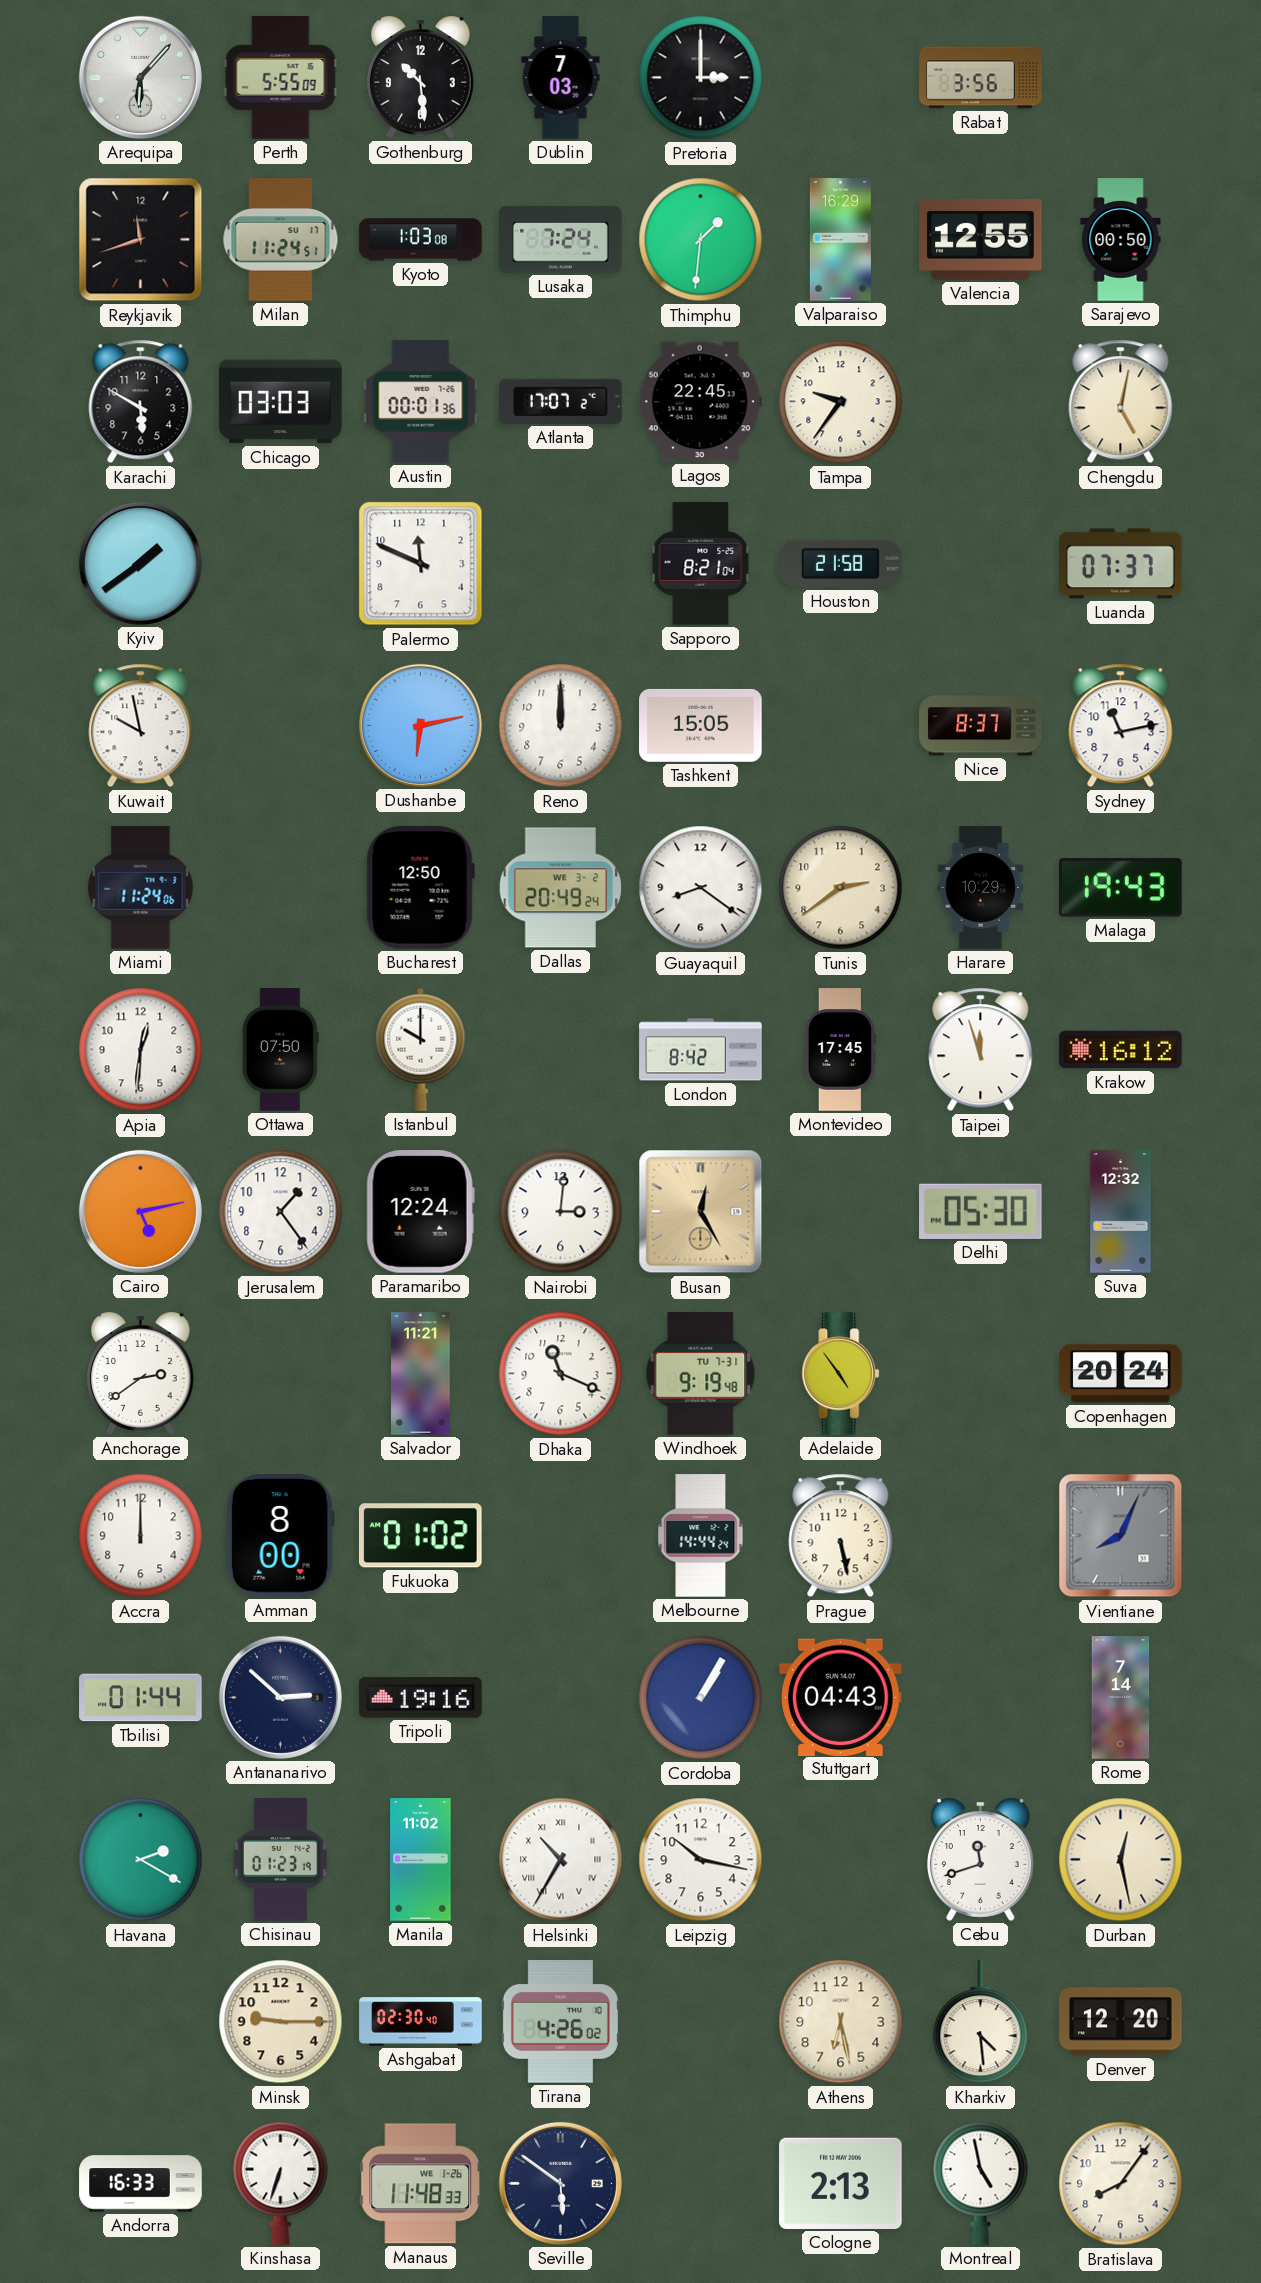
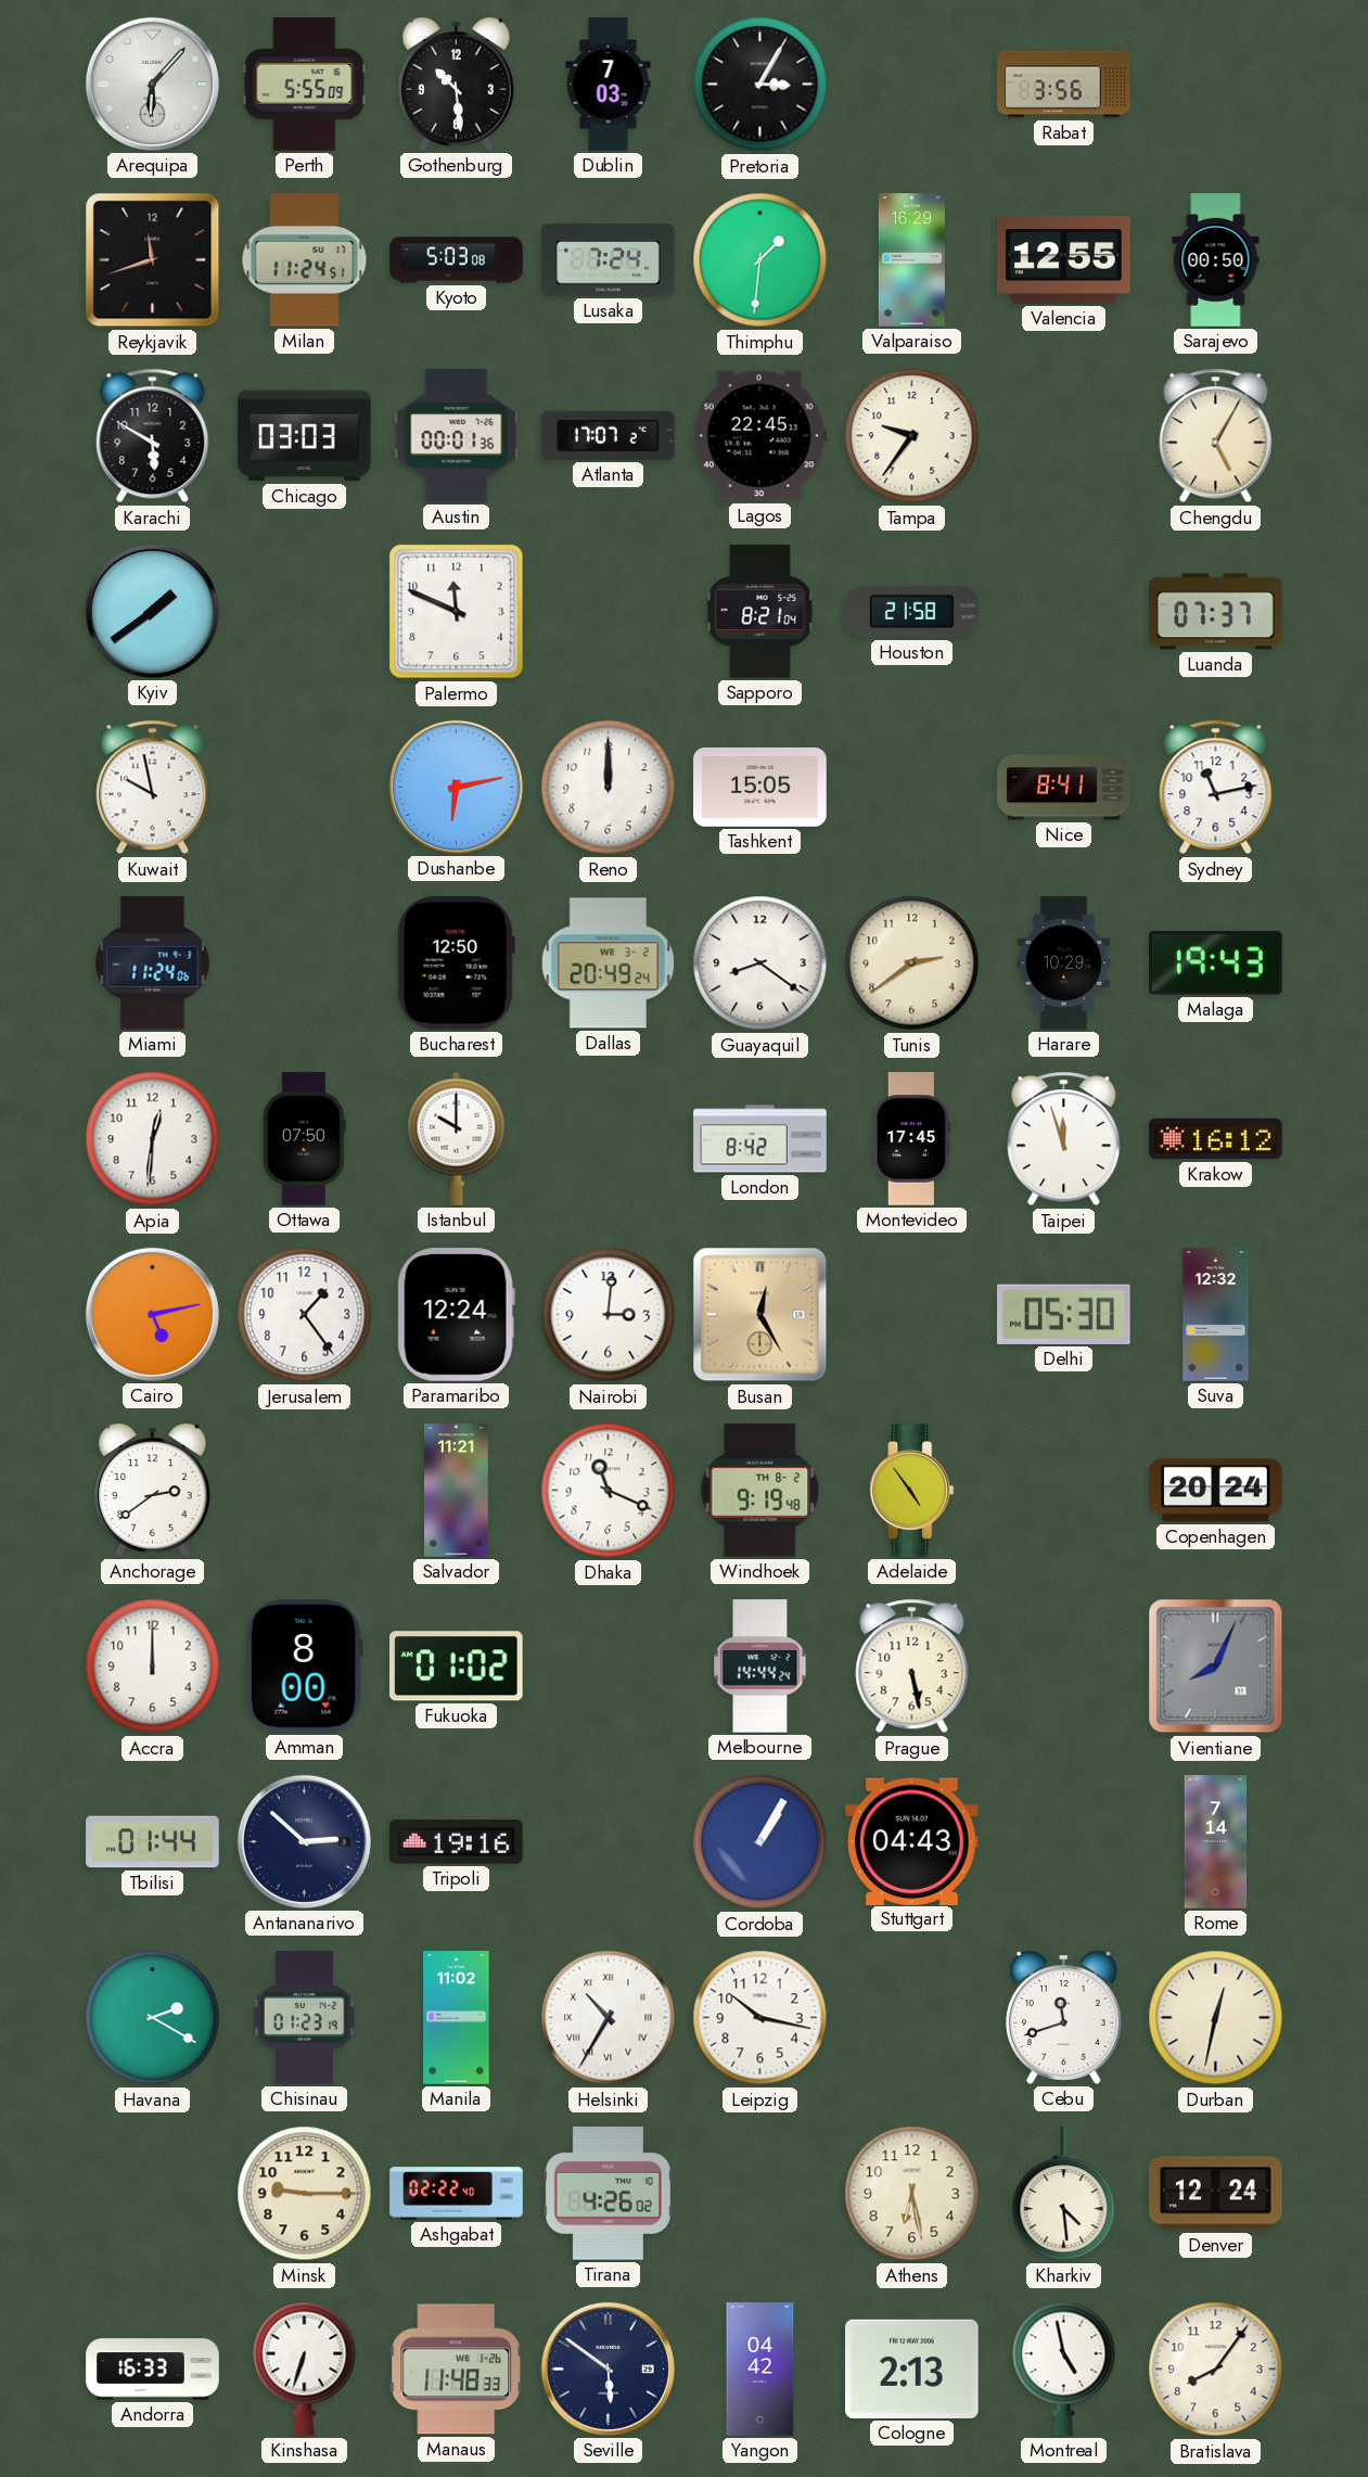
Pretoria: 3:00 -> 3:05
Kyoto: 1:03 -> 5:03
Chengdu: 5:02 -> 5:05
Nice: 8:37 -> 8:41
Windhoek date: TU 7-31 -> TH 8-2
Durban: 12:28 -> 12:32
Ashgabat: 02:30 -> 02:22
Denver: 12:20 -> 12:24
Yangon: none -> 04:42
